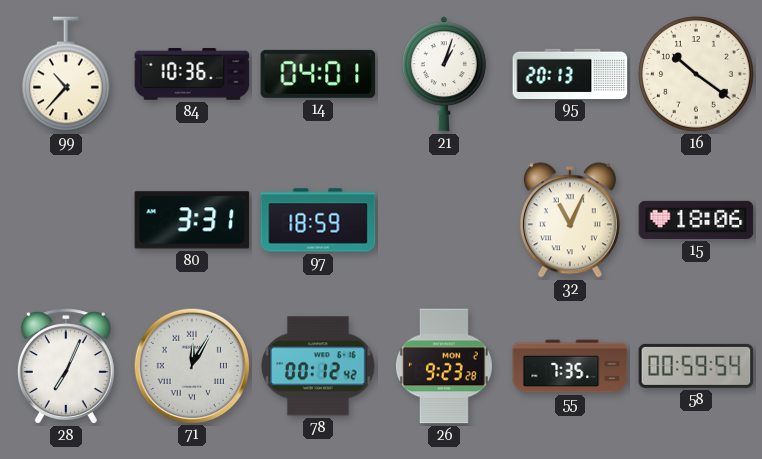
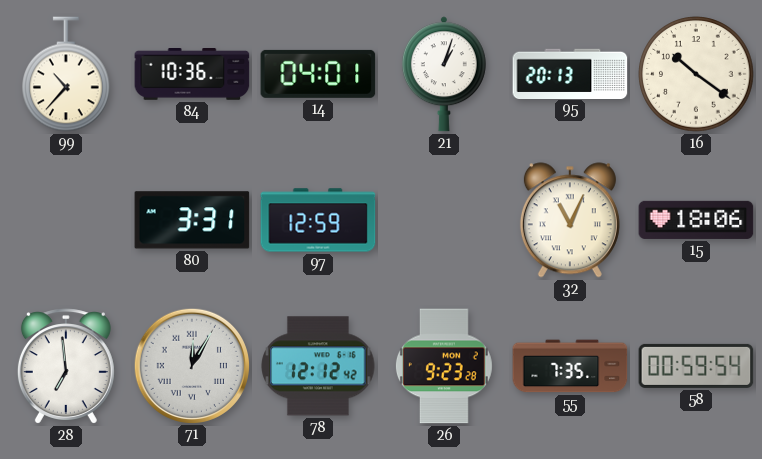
97: 18:59 -> 12:59
28: 7:04 -> 6:59
78: 00:12 -> 12:12
